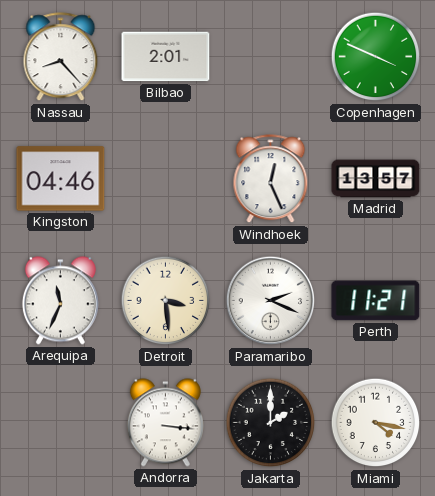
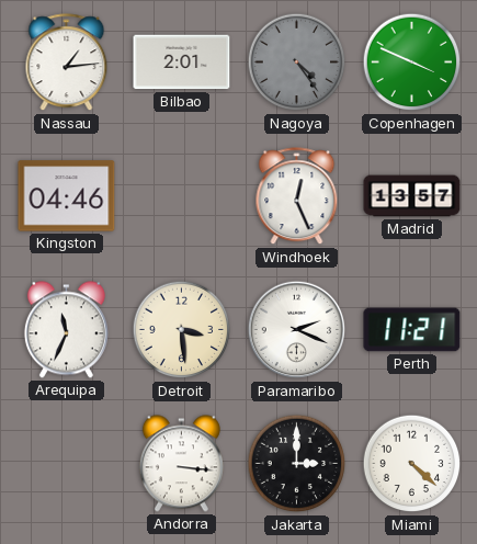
Nassau: 8:23 -> 1:14
Nagoya: none -> 4:24
Jakarta: 2:00 -> 3:00
Miami: 4:17 -> 4:22
